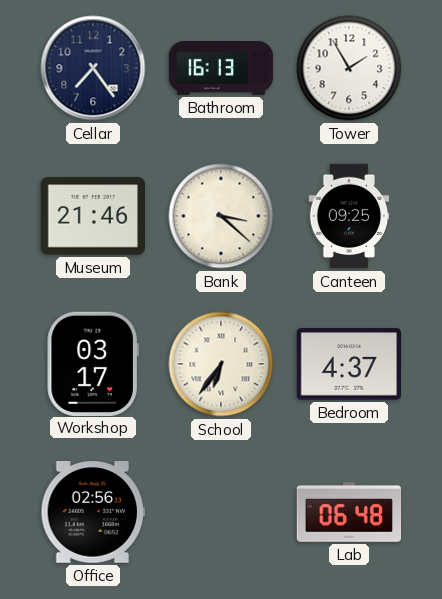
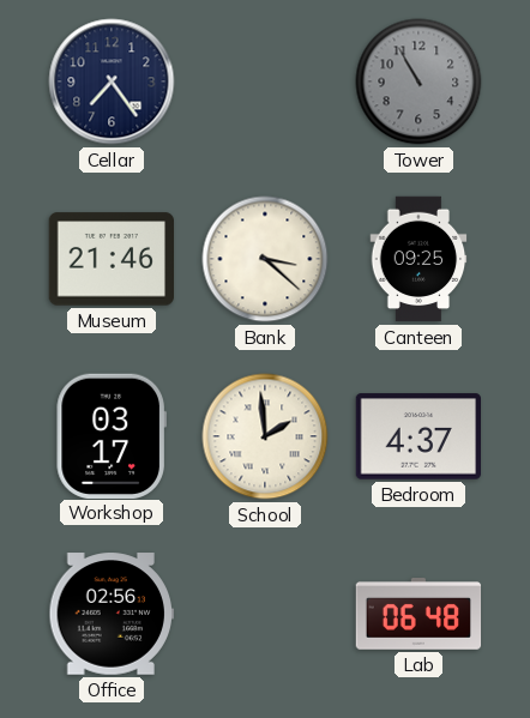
Bathroom: 16:13 -> none
Tower: 1:55 -> 10:55
Tower dial: white -> grey
School: 6:36 -> 1:59
